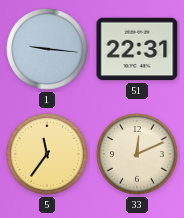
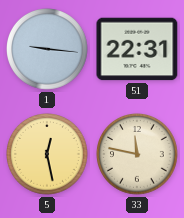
5: 11:36 -> 12:28
33: 12:11 -> 11:47
